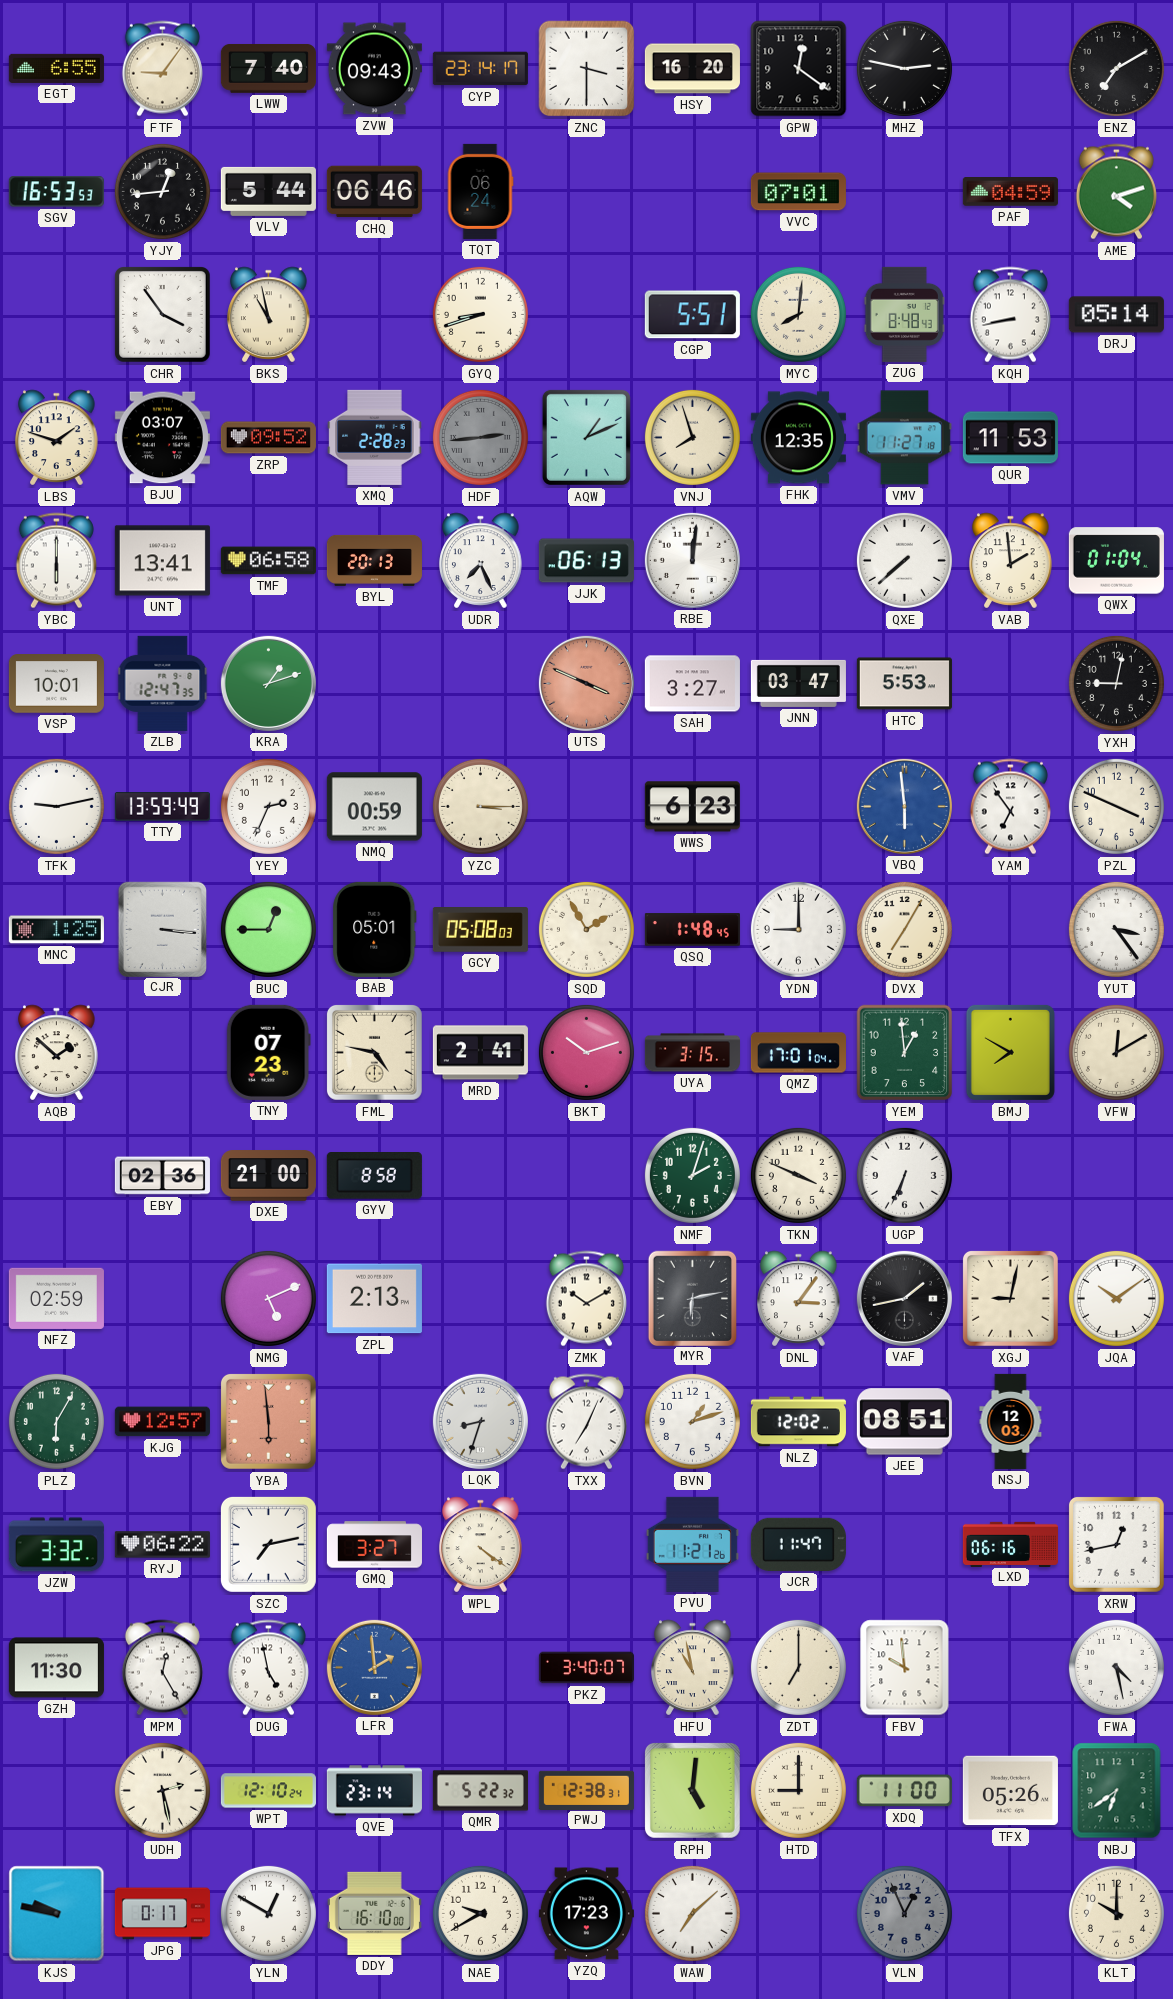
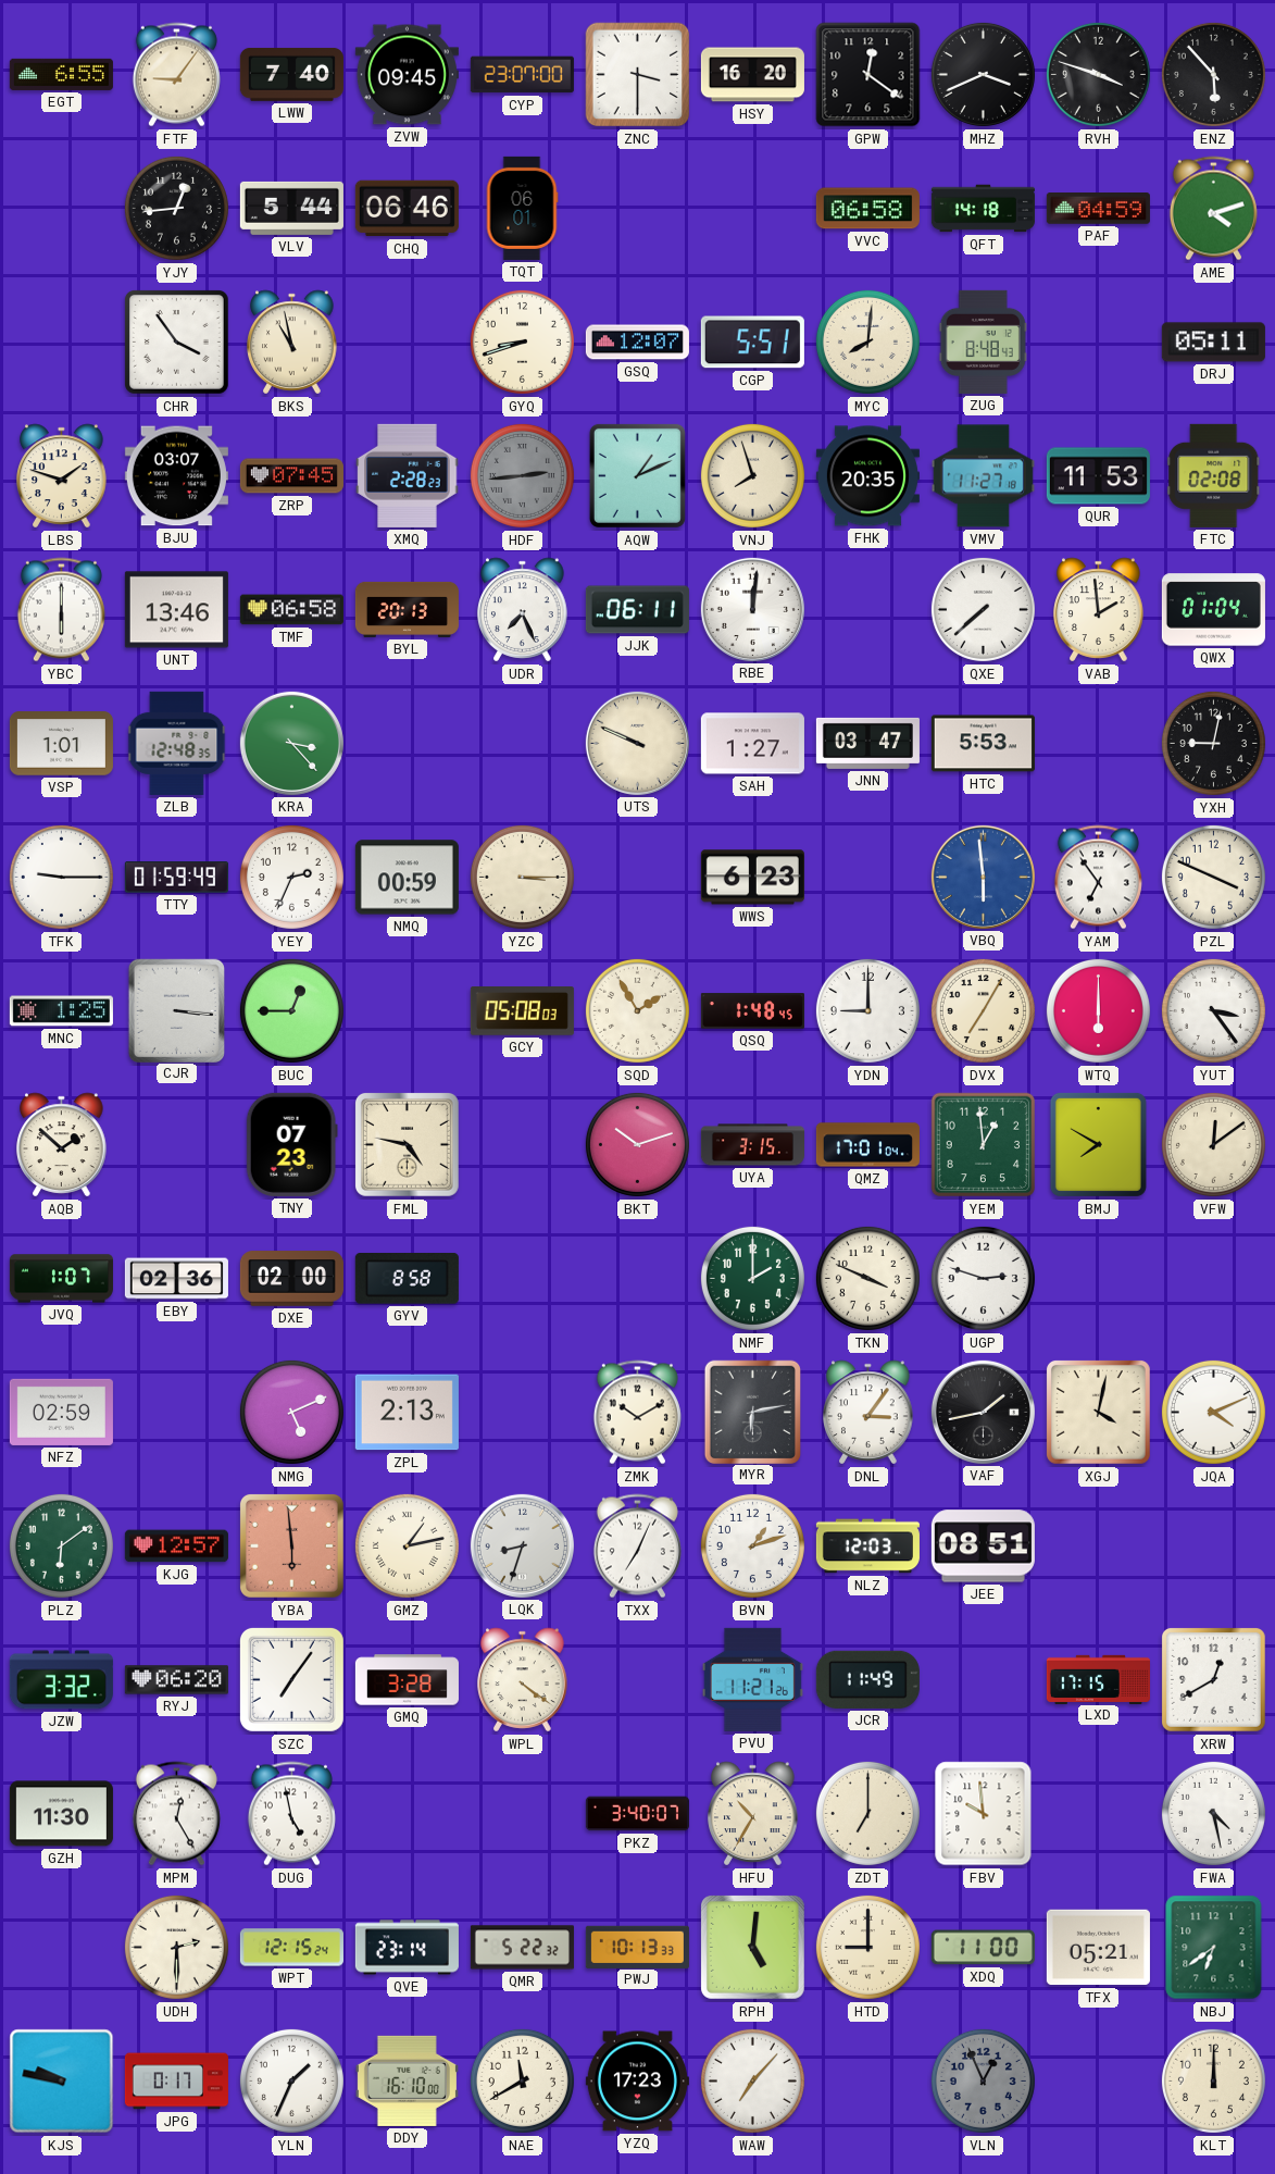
ZVW: 09:43 -> 09:45
CYP: 23:14 -> 23:07
MHZ: 2:47 -> 3:41
RVH: none -> 3:48
ENZ: 7:10 -> 5:53
SGV: 16:53 -> none
TQT: 06:24 -> 06:01
VVC: 07:01 -> 06:58
QFT: none -> 14:18
GSQ: none -> 12:07
KQH: 8:43 -> none
DRJ: 05:14 -> 05:11
ZRP: 09:52 -> 07:45
FHK: 12:35 -> 20:35
FTC: none -> 02:08
UNT: 13:41 -> 13:46
JJK: 06:13 -> 06:11
VSP: 10:01 -> 1:01
ZLB: 12:47 -> 12:48
KRA: 1:12 -> 3:23
UTS: 3:49 -> 9:49
UTS dial: salmon -> cream
SAH: 3:27 -> 1:27
TFK: 9:13 -> 9:15
TTY: 13:59 -> 01:59
BAB: 05:01 -> none
WTQ: none -> 6:00
MRD: 2:41 -> none
VFW: 12:10 -> 12:09
JVQ: none -> 1:07
DXE: 21:00 -> 02:00
NMF: 2:03 -> 2:00
UGP: 6:34 -> 2:48
XGJ: 9:02 -> 4:02
JQA: 10:09 -> 4:11
PLZ: 6:05 -> 6:09
GMZ: none -> 1:13
NLZ: 12:02 -> 12:03
NSJ: 12:03 -> none
RYJ: 06:22 -> 06:20
SZC: 7:13 -> 7:06
GMQ: 3:27 -> 3:28
JCR: 11:47 -> 11:49
LXD: 06:16 -> 17:15
XRW: 12:43 -> 12:40
LFR: 1:59 -> none
HFU: 10:58 -> 10:35
UDH: 2:28 -> 2:30
WPT: 12:10 -> 12:15
PWJ: 12:38 -> 10:13
TFX: 05:26 -> 05:21
YLN: 12:50 -> 1:34
NAE: 9:40 -> 11:40
WAW: 7:08 -> 7:07
KLT: 10:00 -> 12:00
